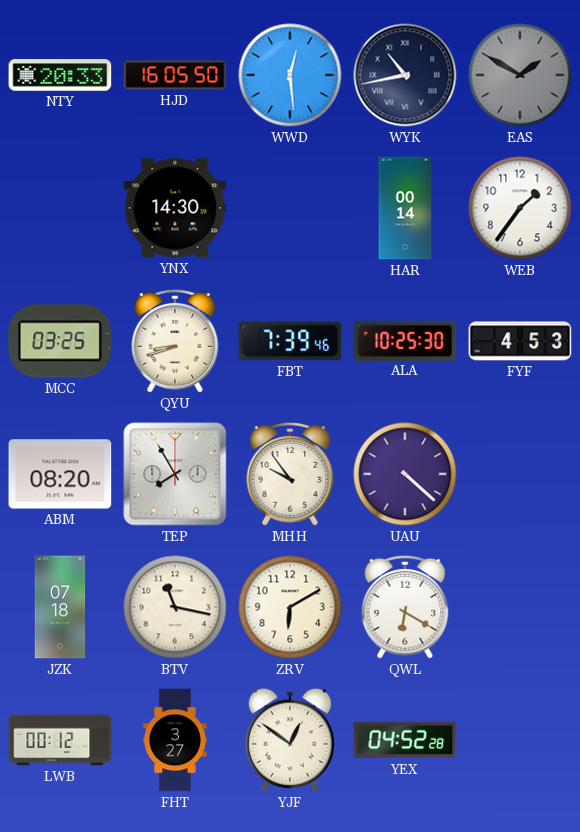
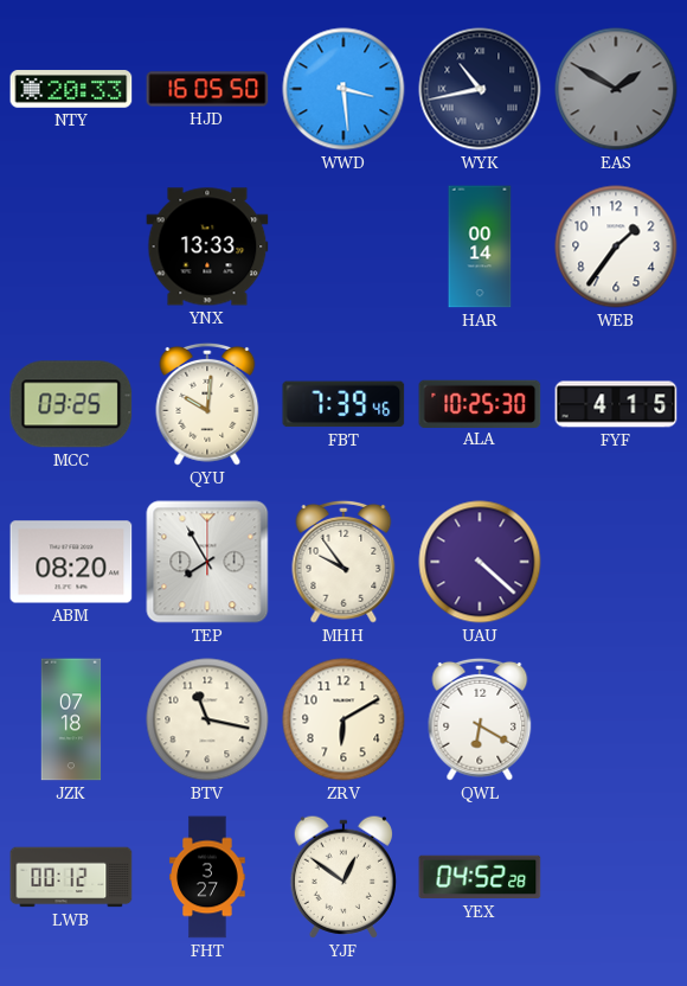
WWD: 12:29 -> 3:29
YNX: 14:30 -> 13:33
QYU: 8:42 -> 10:01
FYF: 4:53 -> 4:15
